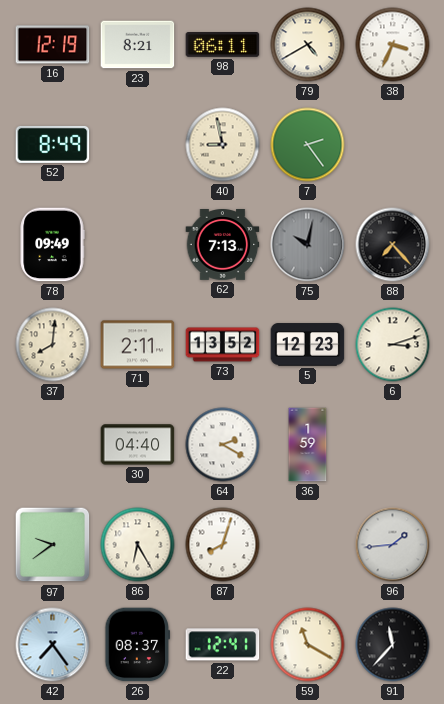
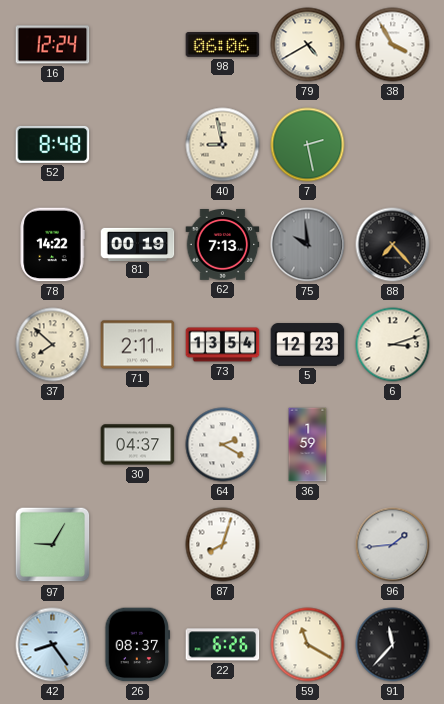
16: 12:19 -> 12:24
23: 8:21 -> none
98: 06:11 -> 06:06
38: 3:34 -> 3:55
52: 8:49 -> 8:48
7: 2:24 -> 2:28
78: 09:49 -> 14:22
81: none -> 00:19
75: 10:02 -> 9:59
37: 8:01 -> 7:52
73: 13:52 -> 13:54
30: 04:40 -> 04:37
97: 9:39 -> 9:05
86: 6:25 -> none
42: 7:24 -> 8:24
22: 12:41 -> 6:26
